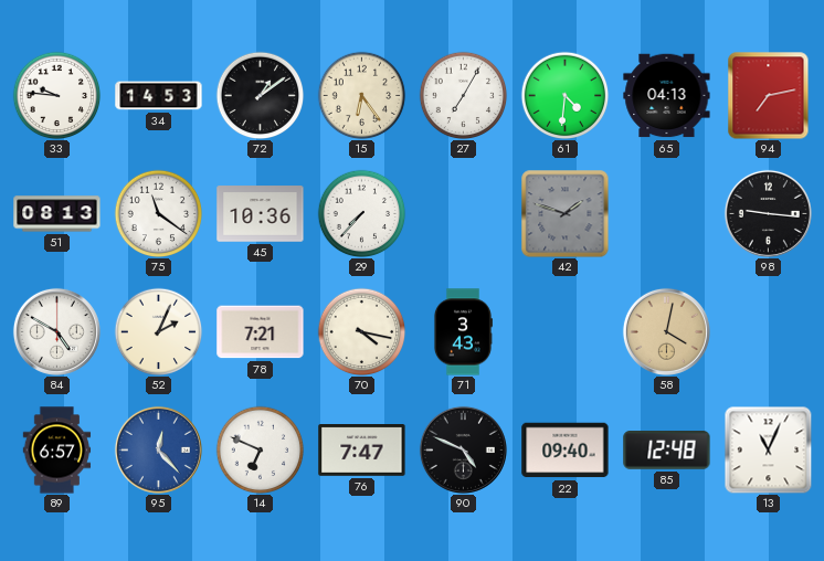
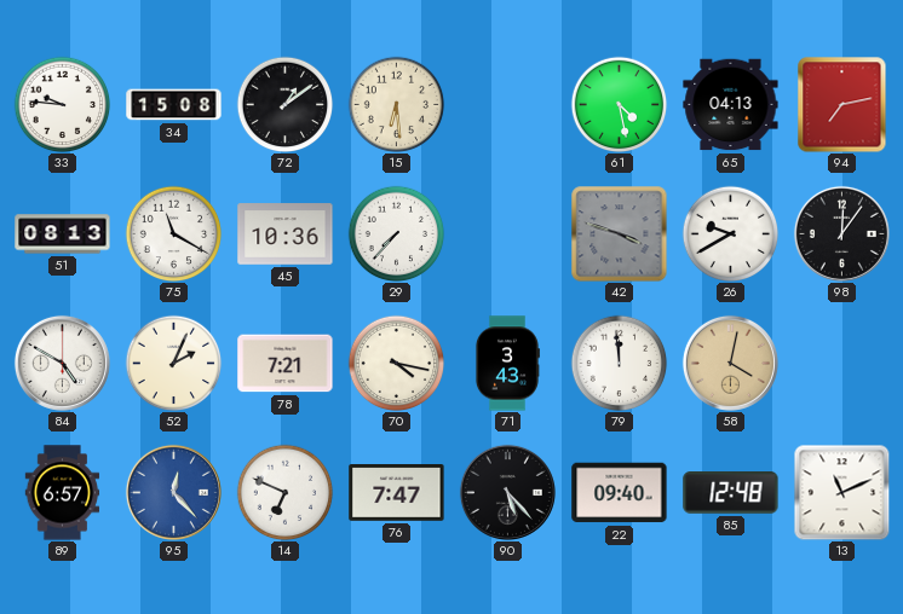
34: 14:53 -> 15:08
15: 6:24 -> 6:29
27: 7:05 -> none
61: 4:31 -> 4:28
75: 11:21 -> 11:20
42: 1:48 -> 3:48
26: none -> 9:40
98: 9:16 -> 12:06
79: none -> 11:59
90: 4:49 -> 5:23
13: 11:04 -> 11:11
